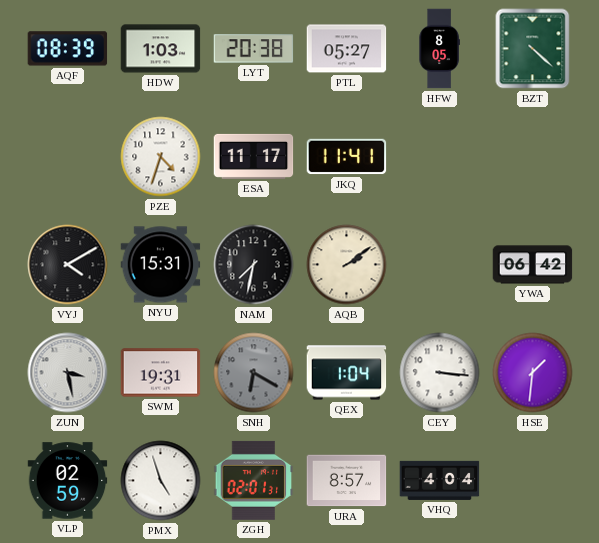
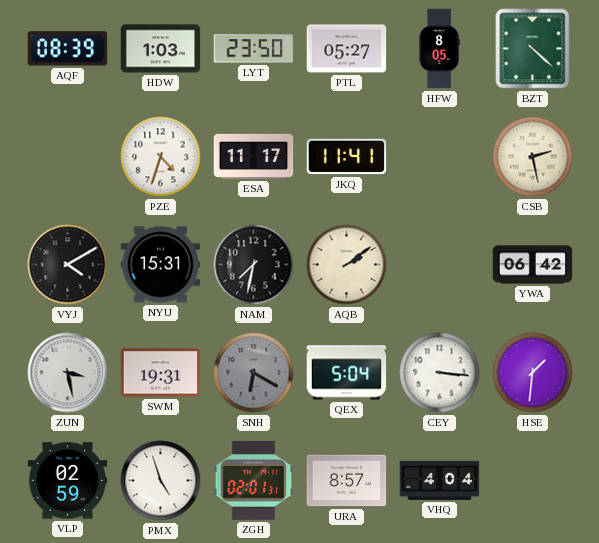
LYT: 20:38 -> 23:50
CSB: none -> 2:28
QEX: 1:04 -> 5:04
